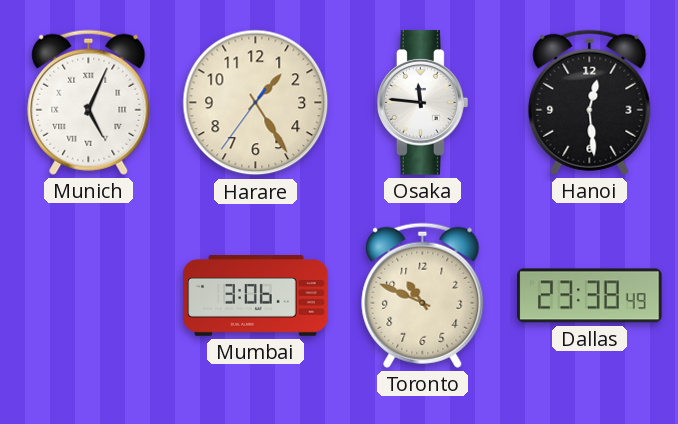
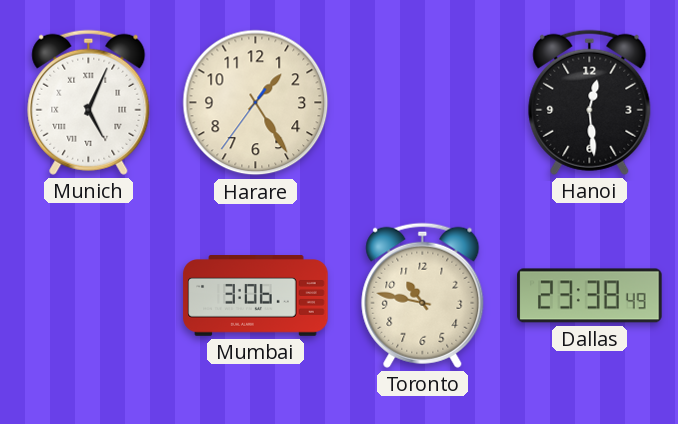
Osaka: 11:46 -> none
Toronto: 10:49 -> 10:47
